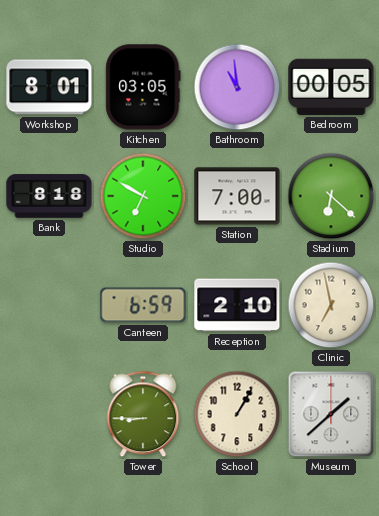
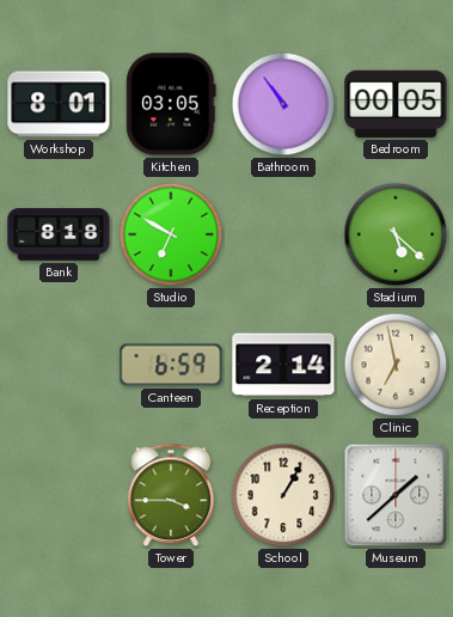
Bathroom: 10:59 -> 10:54
Station: 7:00 -> none
Stadium: 6:22 -> 5:22
Reception: 2:10 -> 2:14
Tower: 8:45 -> 3:45
